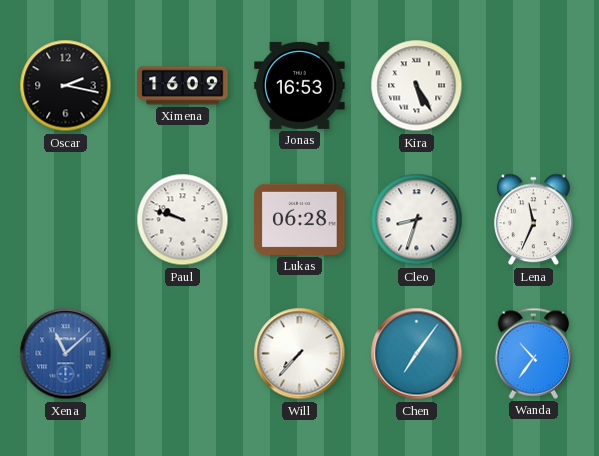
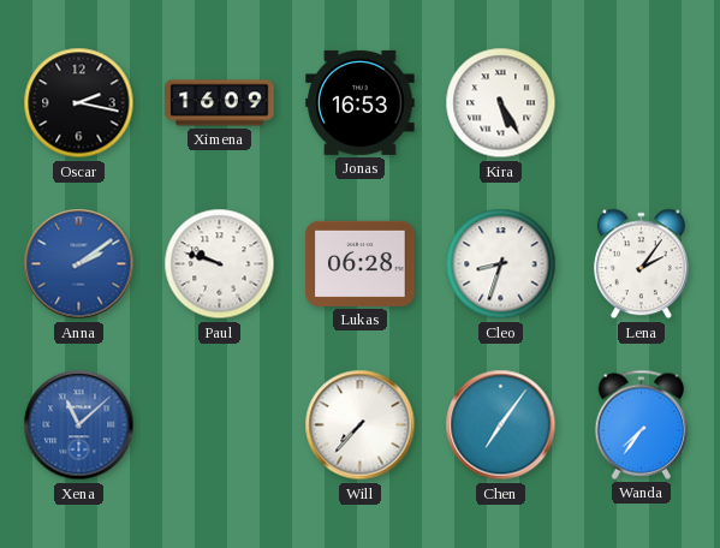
Anna: none -> 2:09
Lena: 11:34 -> 2:06
Wanda: 10:36 -> 7:36
